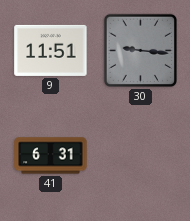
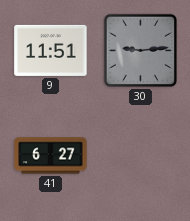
30: 9:16 -> 9:14
41: 6:31 -> 6:27
